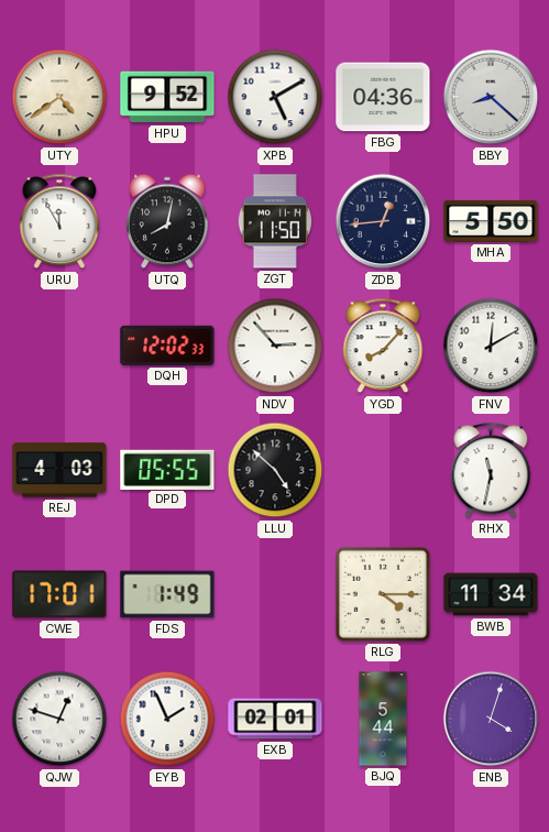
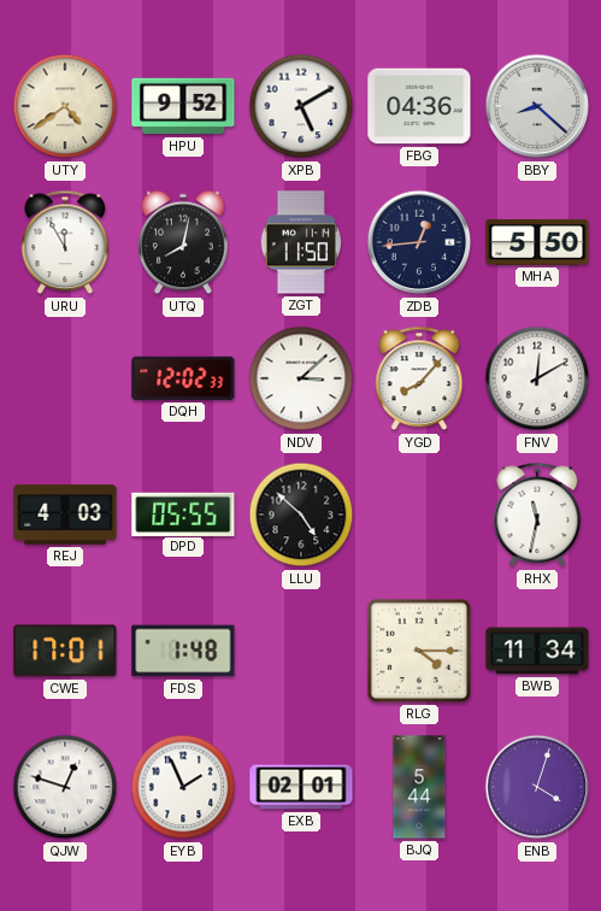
NDV: 2:53 -> 3:08
FDS: 1:49 -> 1:48
